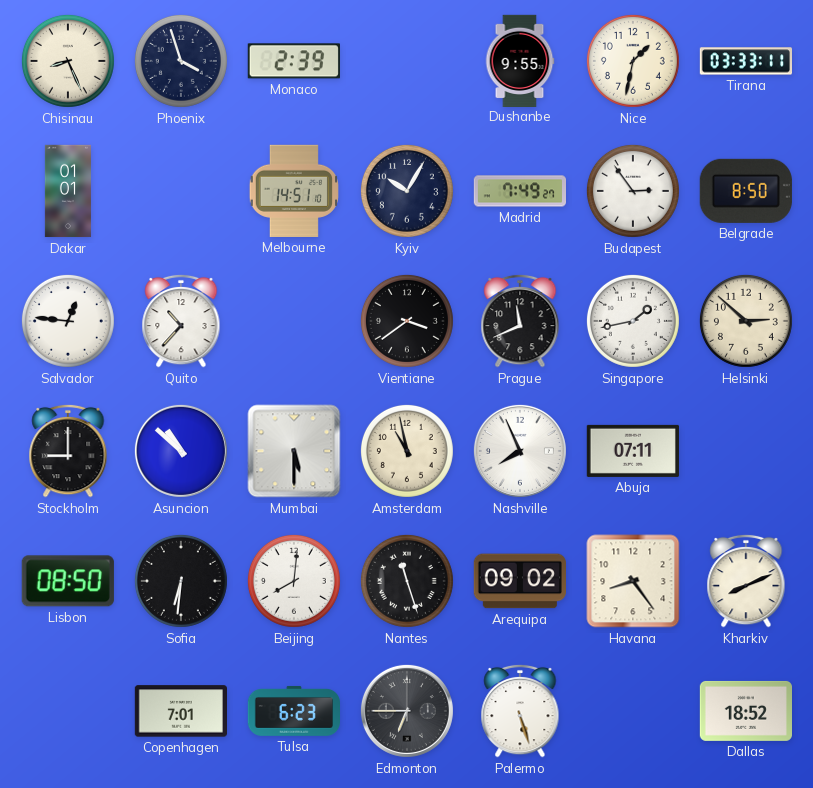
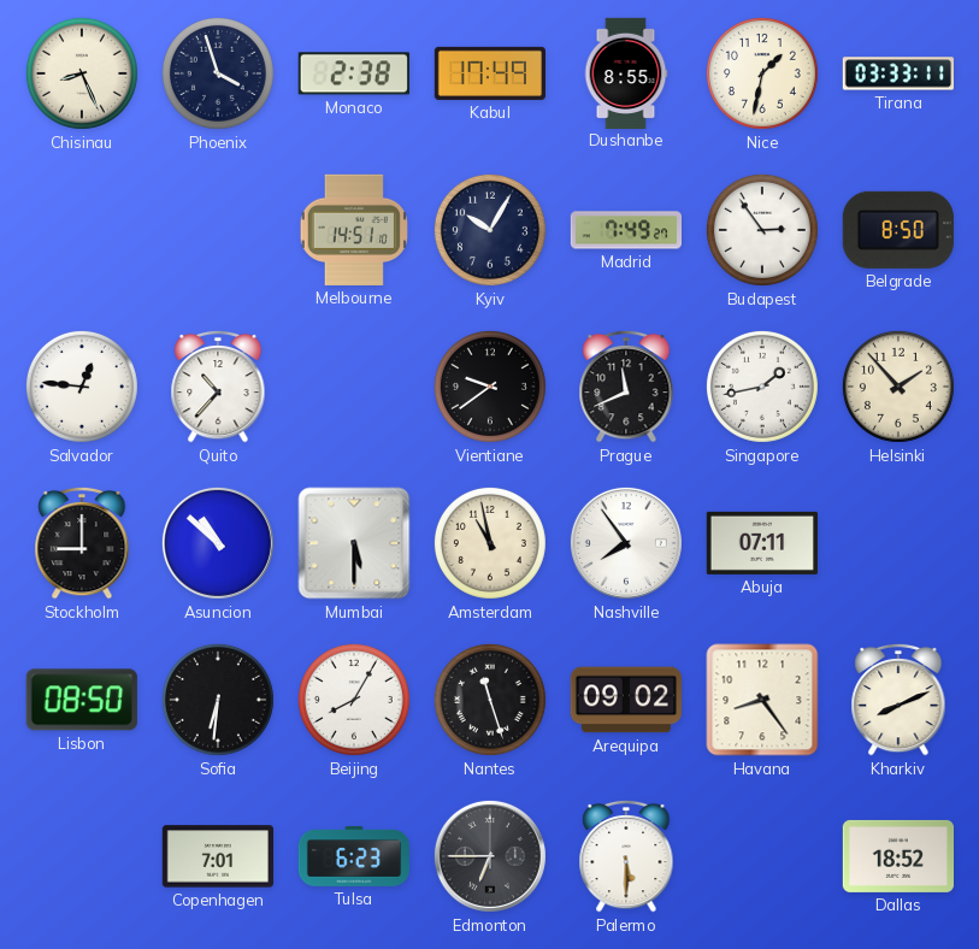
Monaco: 2:39 -> 2:38
Kabul: none -> 17:49
Dushanbe: 9:55 -> 8:55
Dakar: 01:01 -> none
Vientiane: 3:39 -> 9:39
Helsinki: 2:52 -> 1:53
Nashville: 7:56 -> 7:54
Beijing: 8:01 -> 8:05
Palermo: 5:27 -> 5:30
